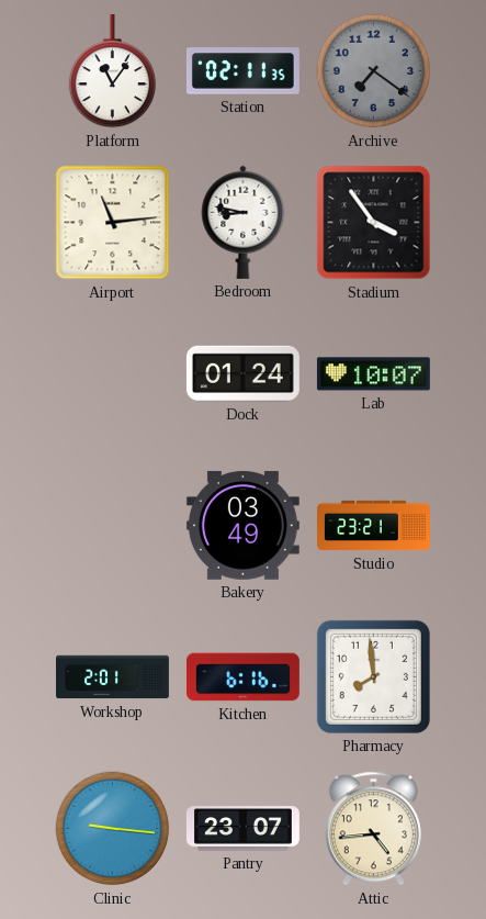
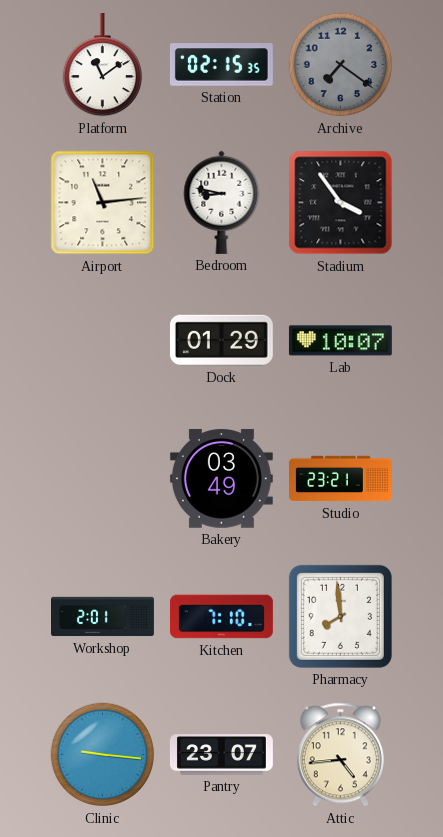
Platform: 11:06 -> 11:09
Station: 02:11 -> 02:15
Dock: 01:24 -> 01:29
Kitchen: 6:16 -> 7:10
